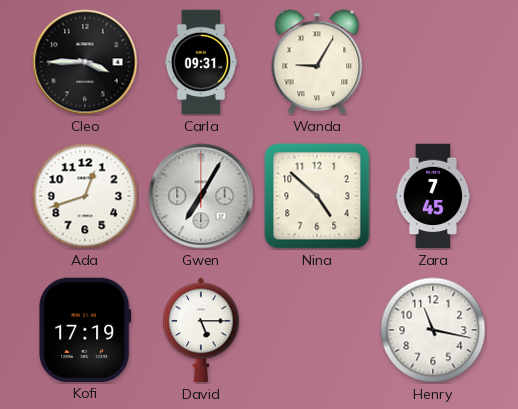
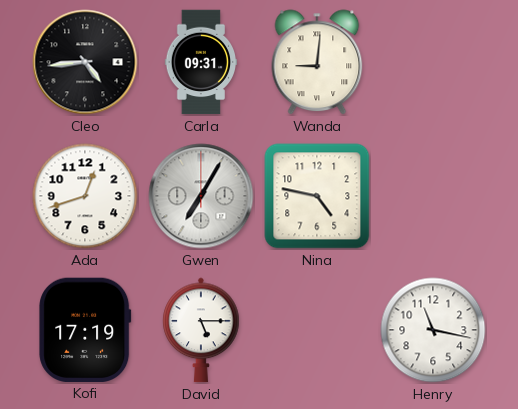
Cleo: 3:45 -> 4:44
Wanda: 9:05 -> 9:01
Nina: 4:52 -> 4:47
Zara: 7:45 -> none
